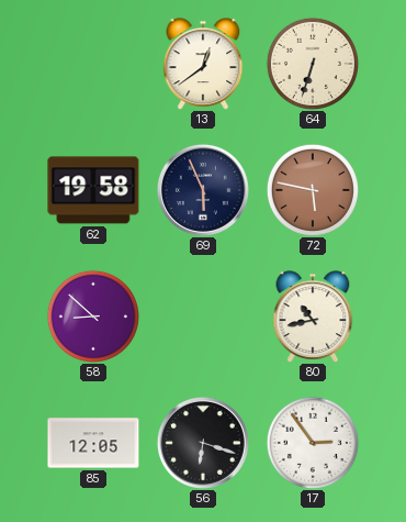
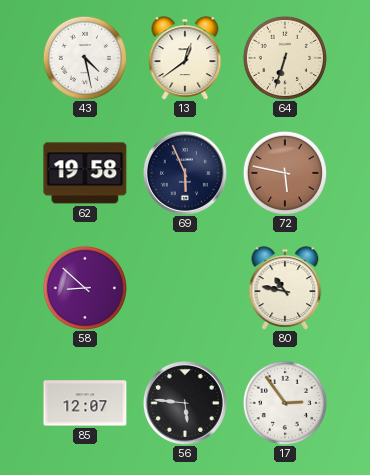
43: none -> 4:28
80: 10:43 -> 10:47
85: 12:05 -> 12:07
56: 6:18 -> 5:46
